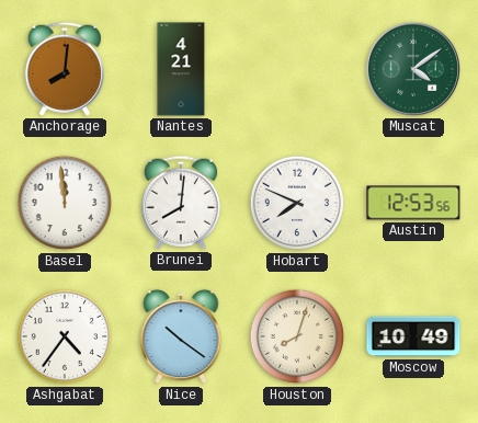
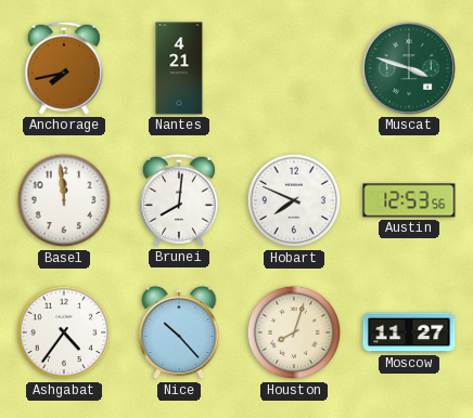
Anchorage: 8:01 -> 7:43
Muscat: 4:09 -> 3:48
Nice: 10:21 -> 10:23
Moscow: 10:49 -> 11:27
